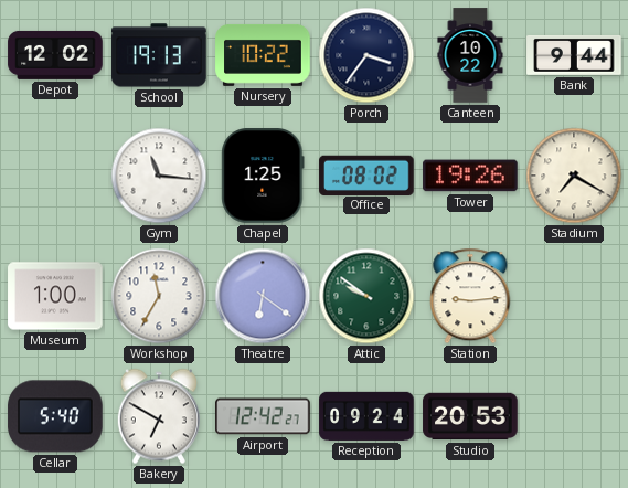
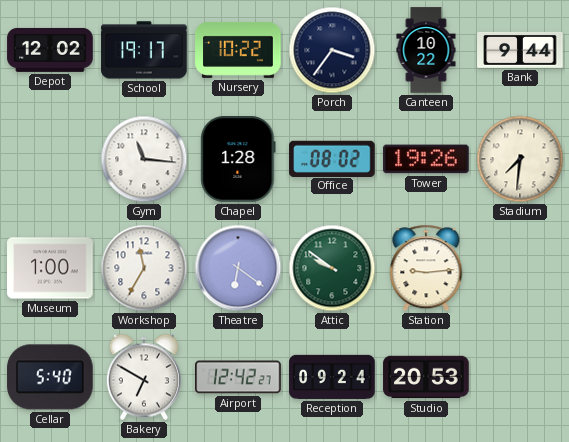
School: 19:13 -> 19:17
Chapel: 1:25 -> 1:28
Stadium: 7:20 -> 7:31
